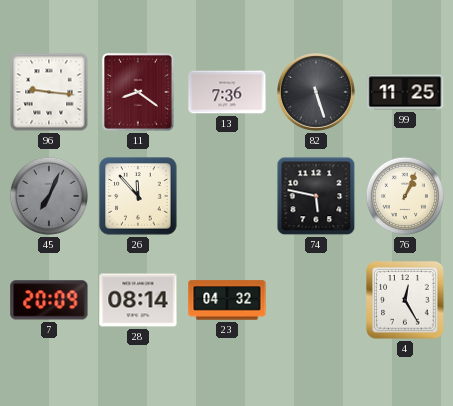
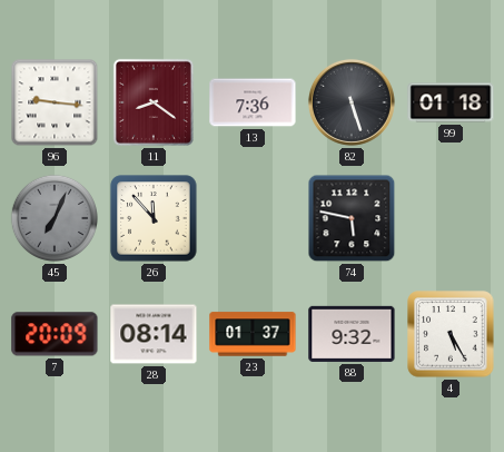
99: 11:25 -> 01:18
76: 1:04 -> none
23: 04:32 -> 01:37
88: none -> 9:32
4: 12:25 -> 5:25
